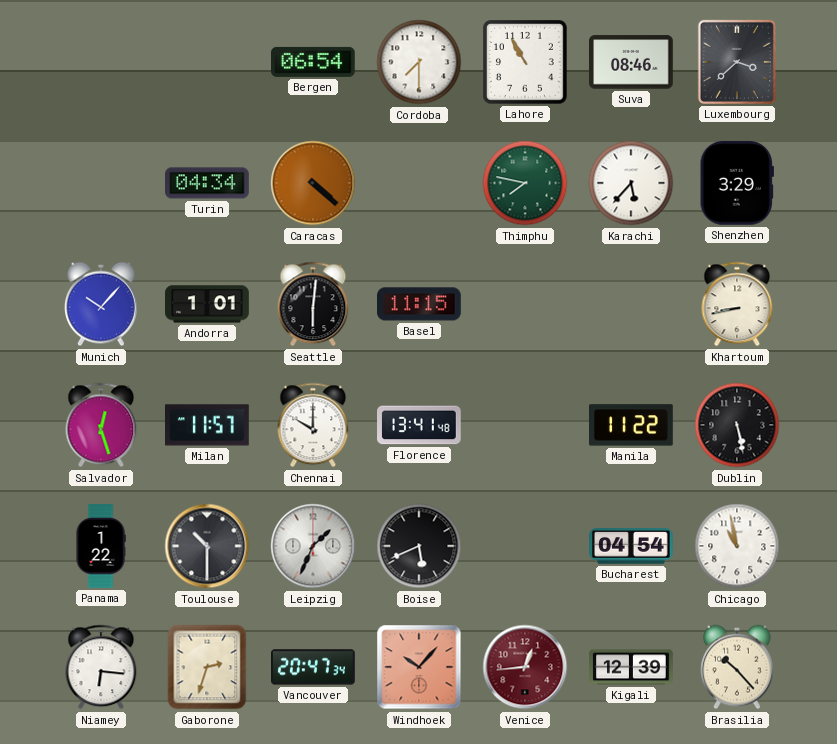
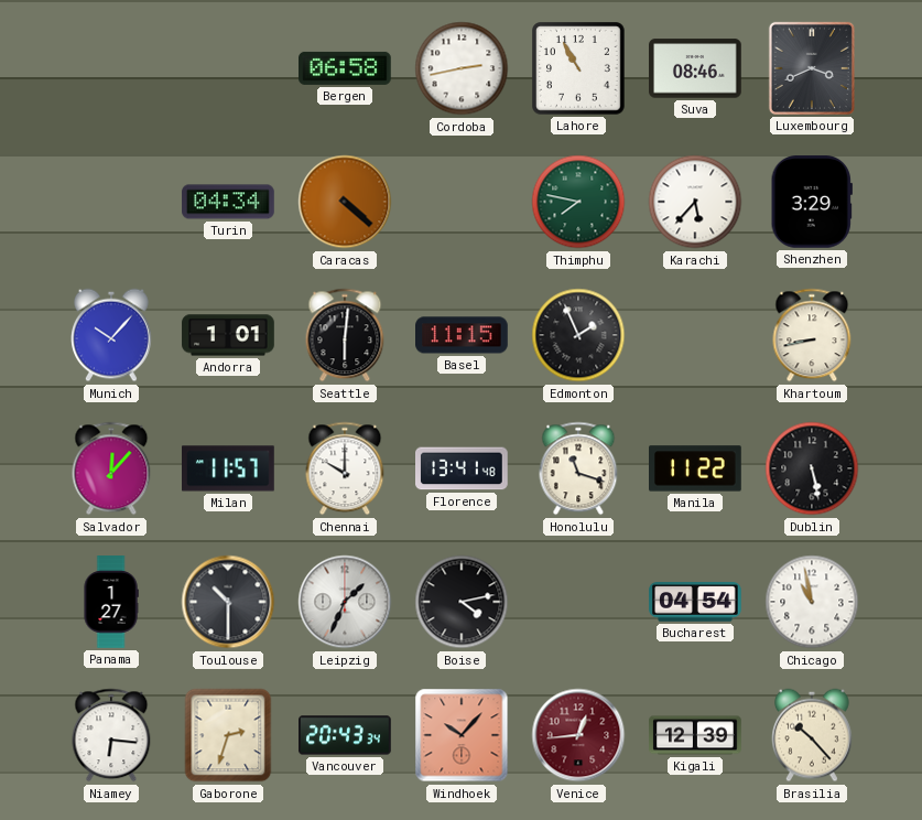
Bergen: 06:54 -> 06:58
Cordoba: 7:30 -> 2:43
Luxembourg: 3:38 -> 3:41
Edmonton: none -> 1:56
Salvador: 12:27 -> 12:07
Honolulu: none -> 11:18
Panama: 1:22 -> 1:27
Boise: 5:41 -> 4:13
Vancouver: 20:47 -> 20:43
